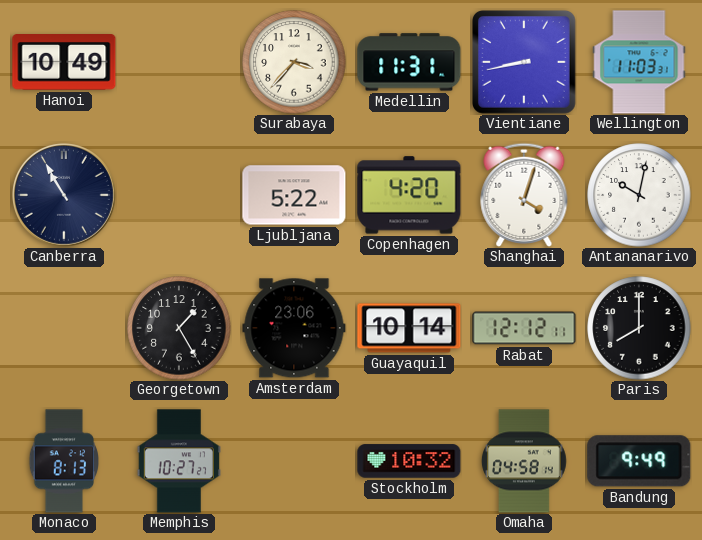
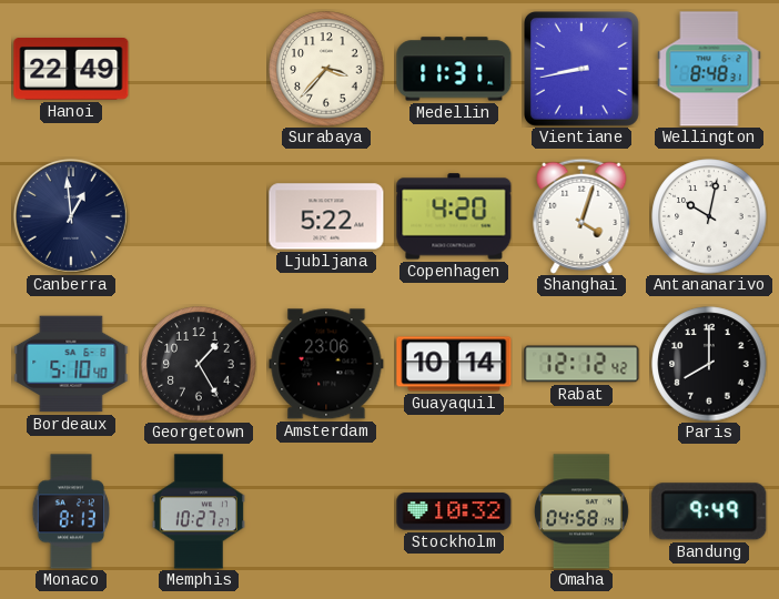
Hanoi: 10:49 -> 22:49
Wellington: 11:03 -> 8:48
Canberra: 10:55 -> 12:59
Bordeaux: none -> 5:10
Rabat: 12:12:11 -> 12:12:42
